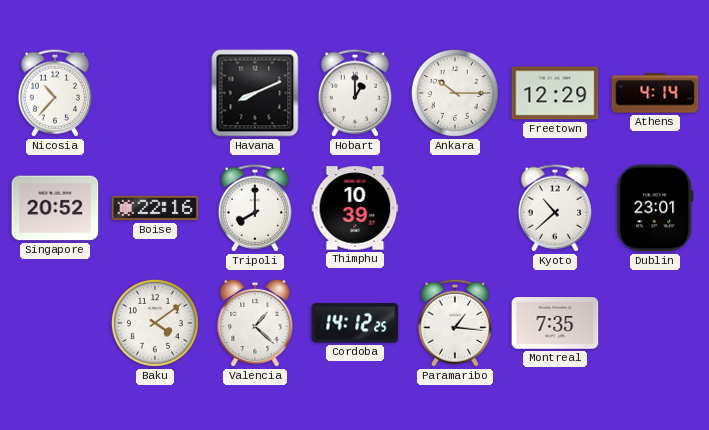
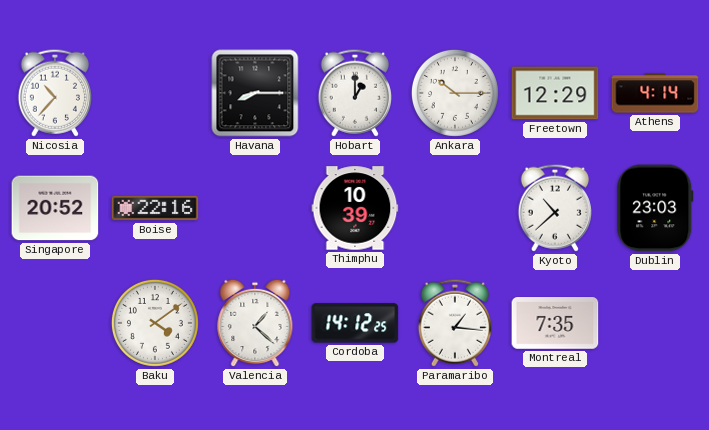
Havana: 8:11 -> 8:15
Tripoli: 8:00 -> none
Dublin: 23:01 -> 23:03
